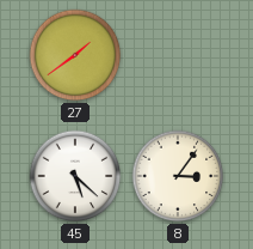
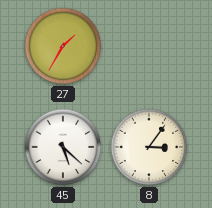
27: 1:39 -> 1:35
